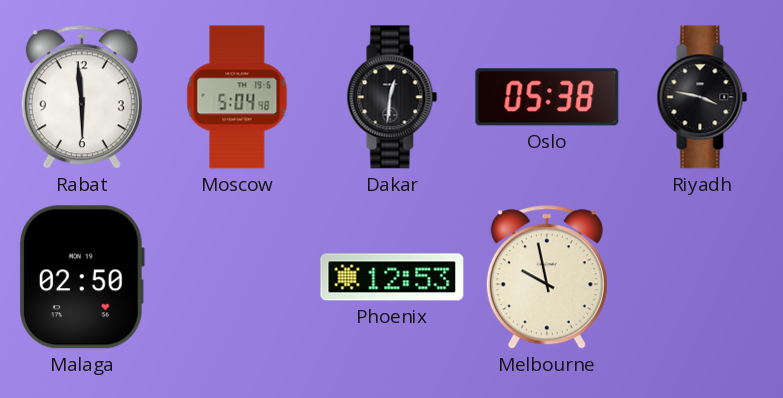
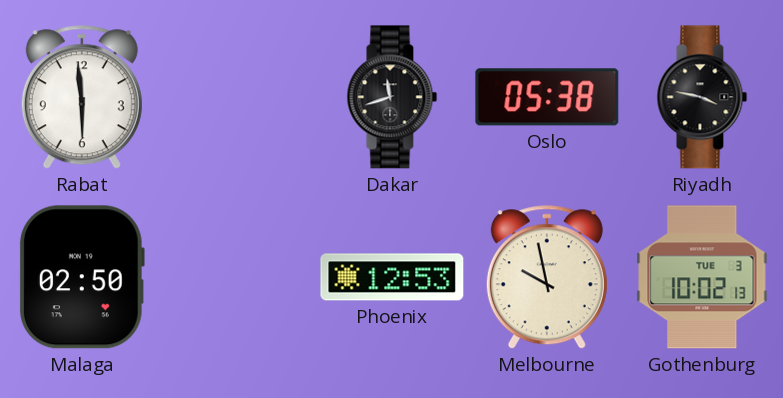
Moscow: 5:04 -> none
Dakar: 12:31 -> 11:42
Gothenburg: none -> 10:02
